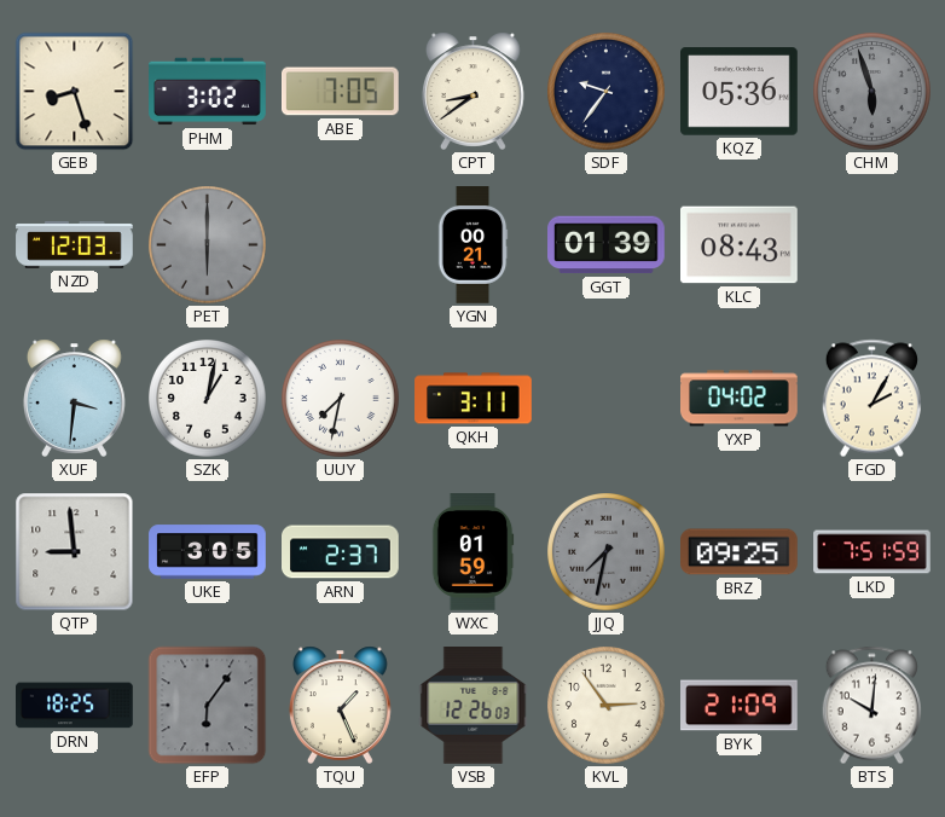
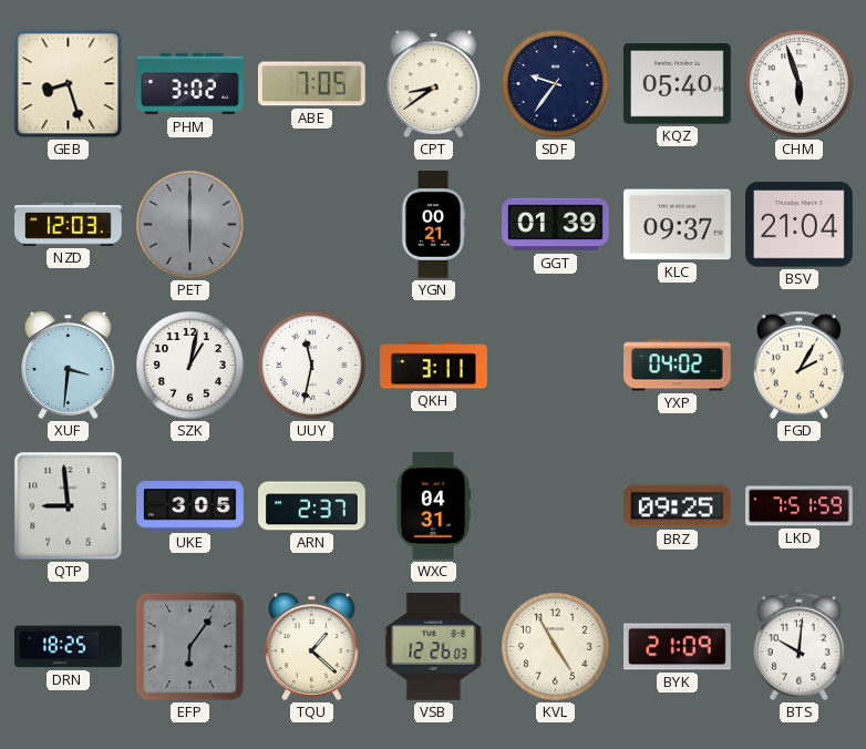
KQZ: 05:36 -> 05:40
CHM dial: grey -> white
KLC: 08:43 -> 09:37
BSV: none -> 21:04
UUY: 7:32 -> 11:32
WXC: 01:59 -> 04:31
JJQ: 7:32 -> none
TQU: 1:26 -> 1:22
KVL: 2:54 -> 4:55
